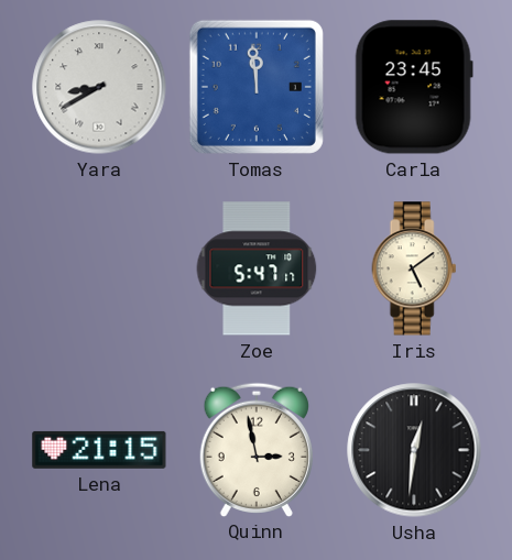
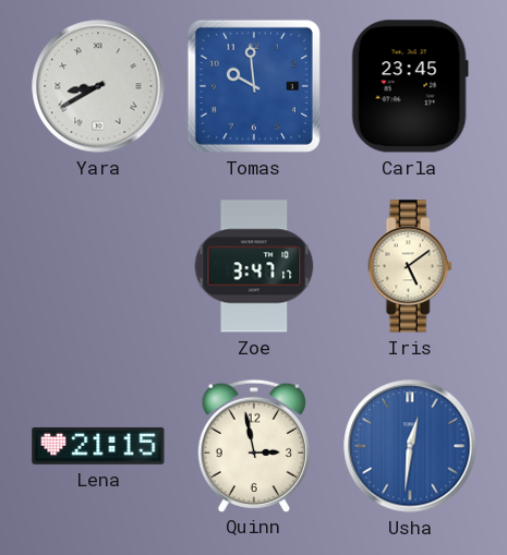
Tomas: 11:59 -> 9:59
Zoe: 5:47 -> 3:47
Usha dial: black -> blue
